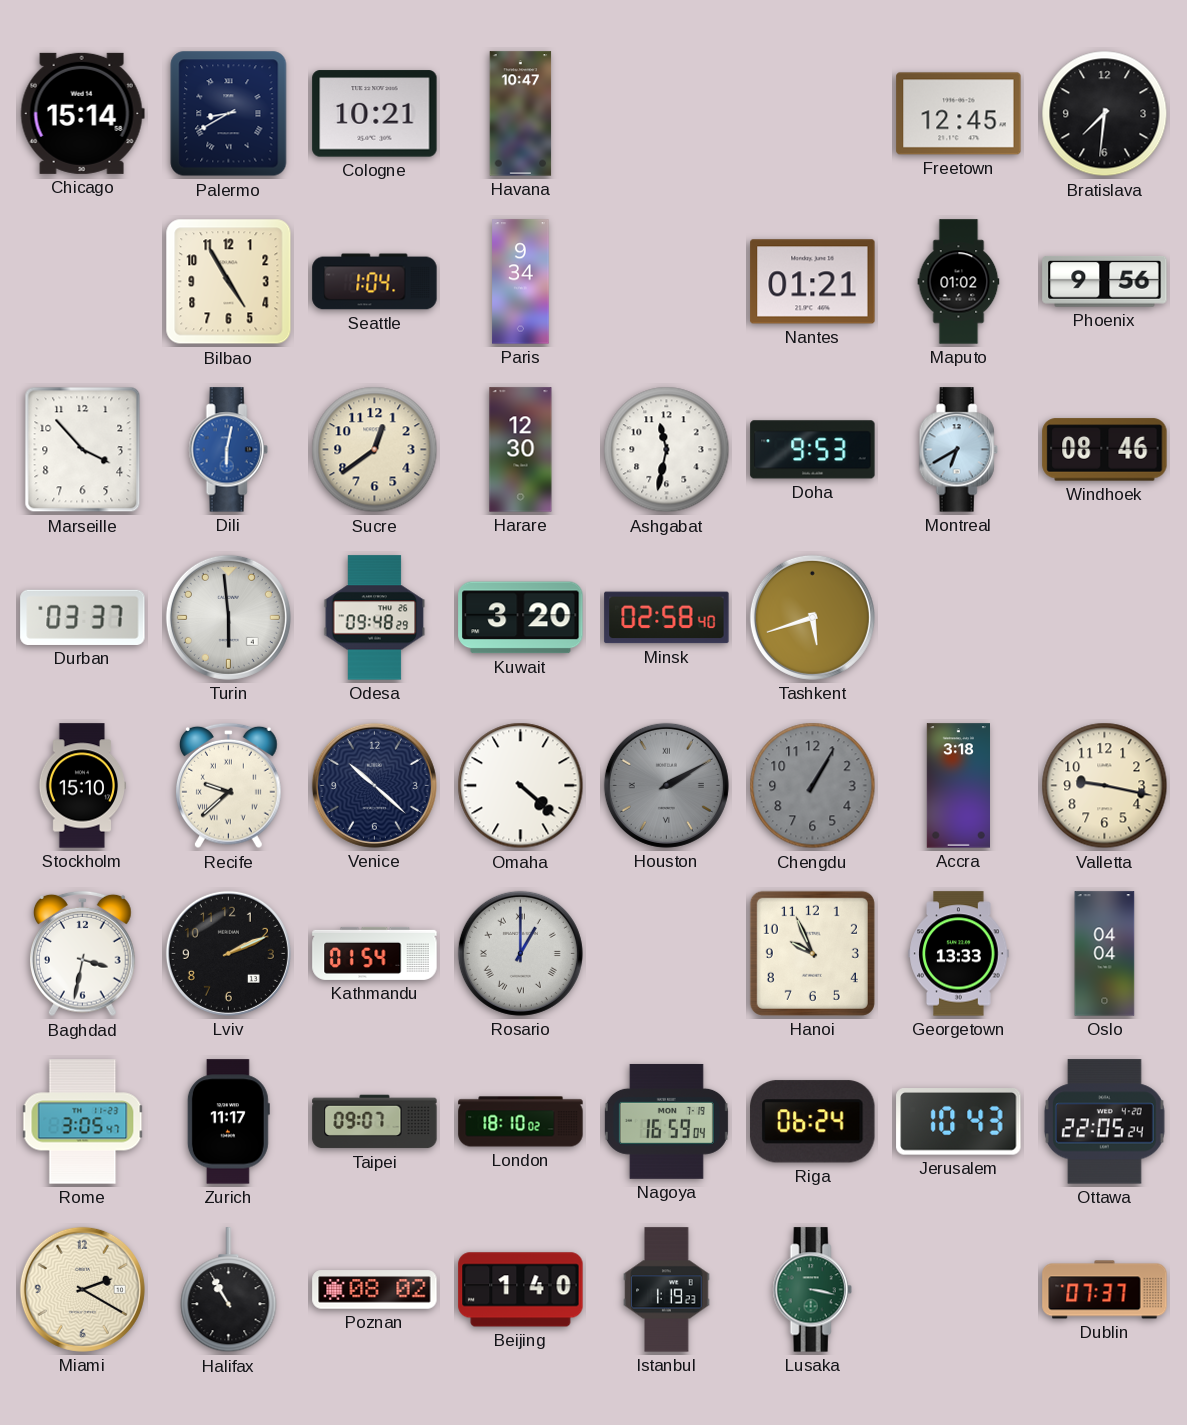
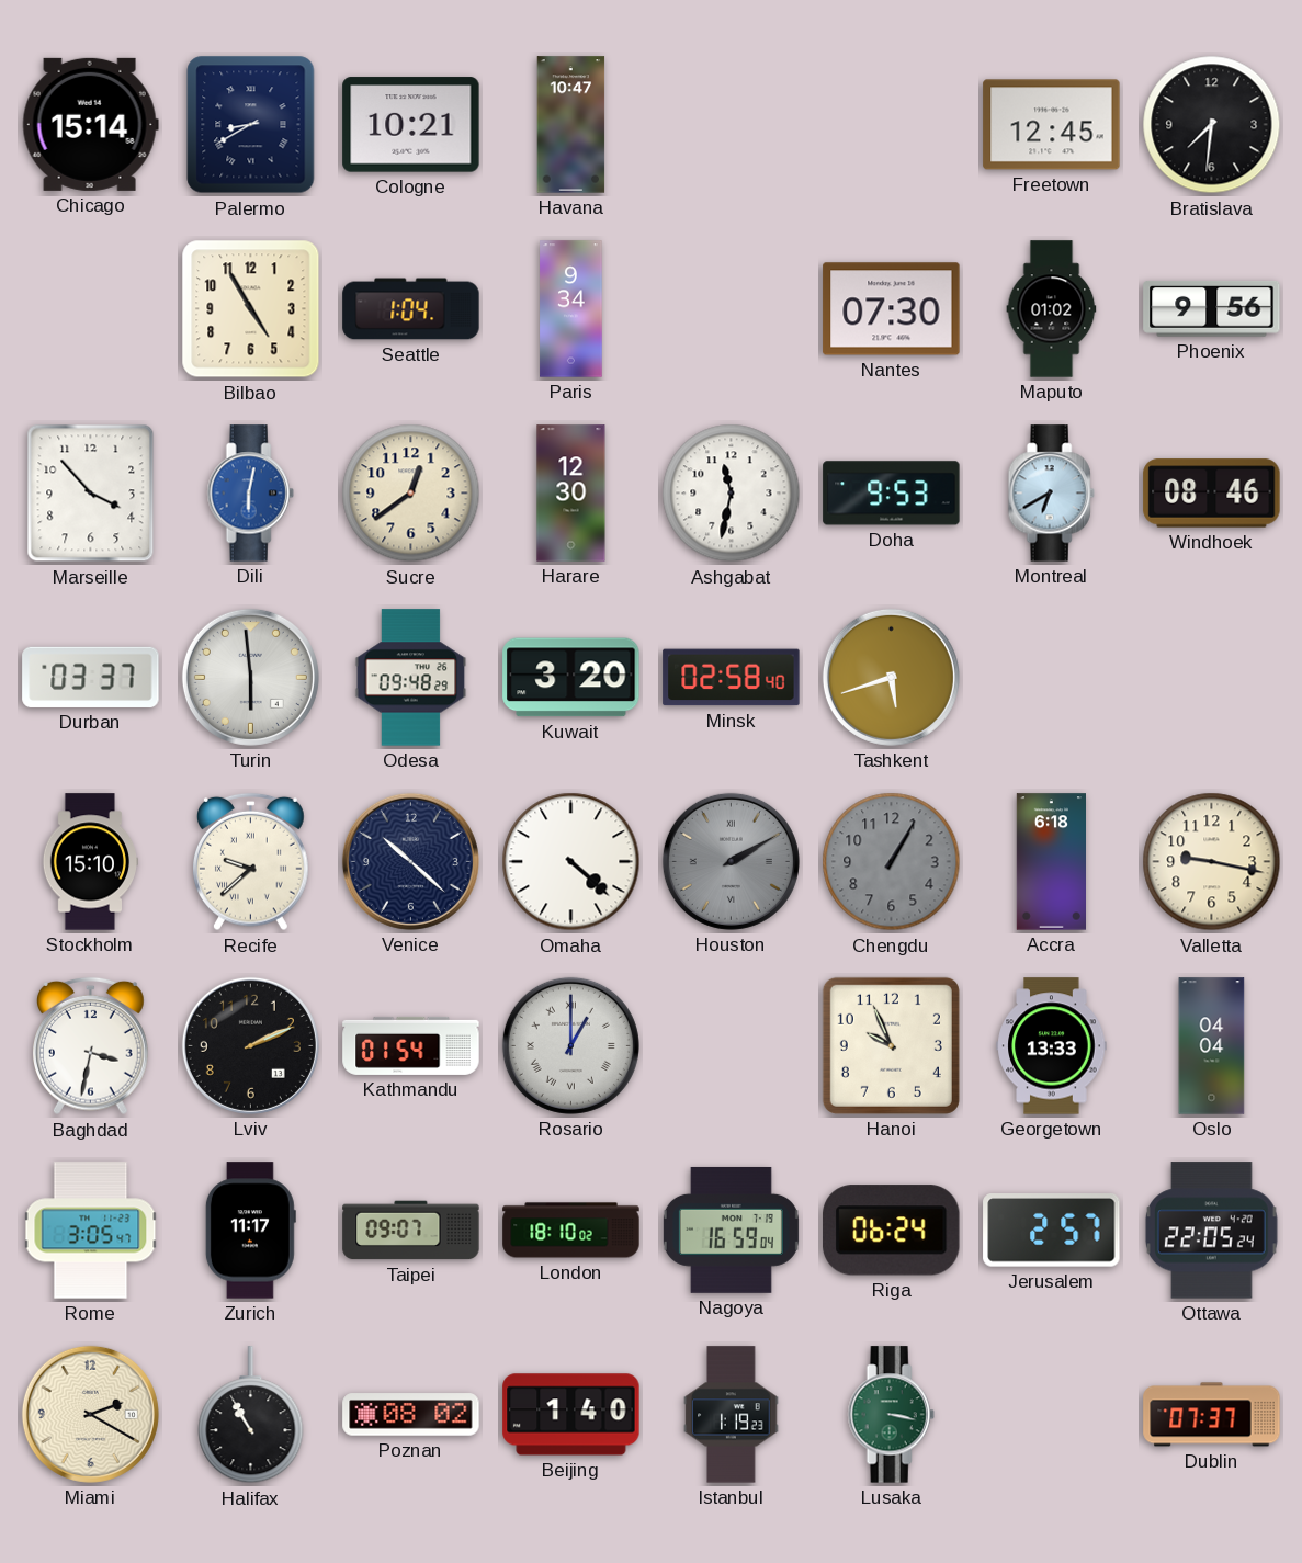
Nantes: 01:21 -> 07:30
Accra: 3:18 -> 6:18
Jerusalem: 10:43 -> 2:57
